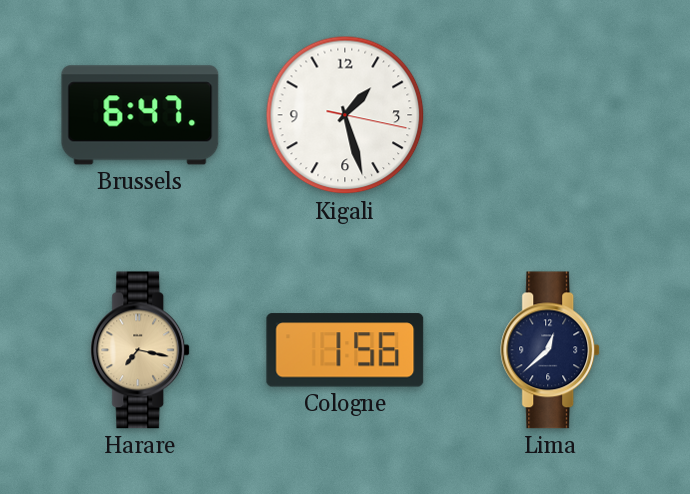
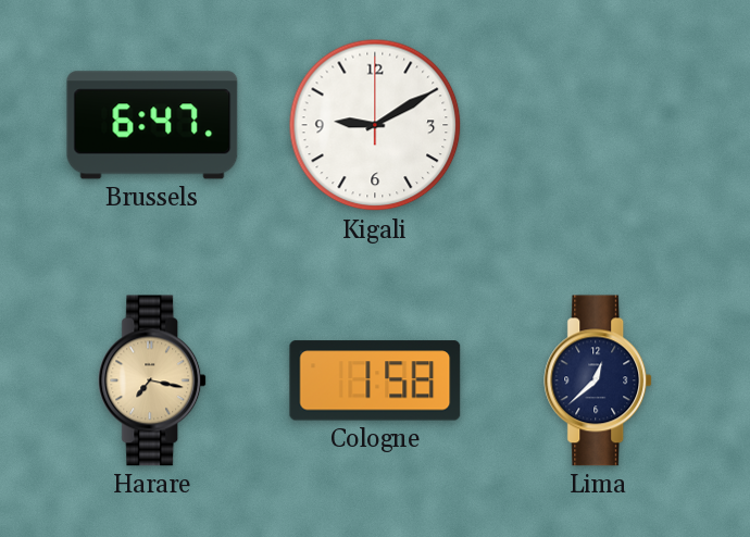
Kigali: 1:27 -> 9:10
Cologne: 1:56 -> 1:58
